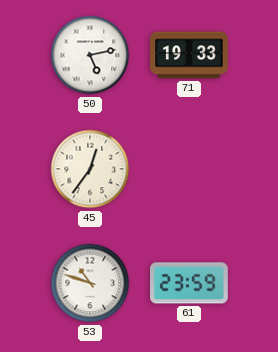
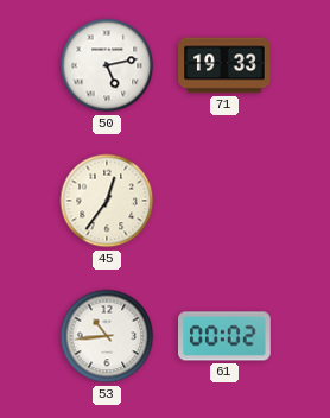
53: 10:48 -> 10:44
61: 23:59 -> 00:02
